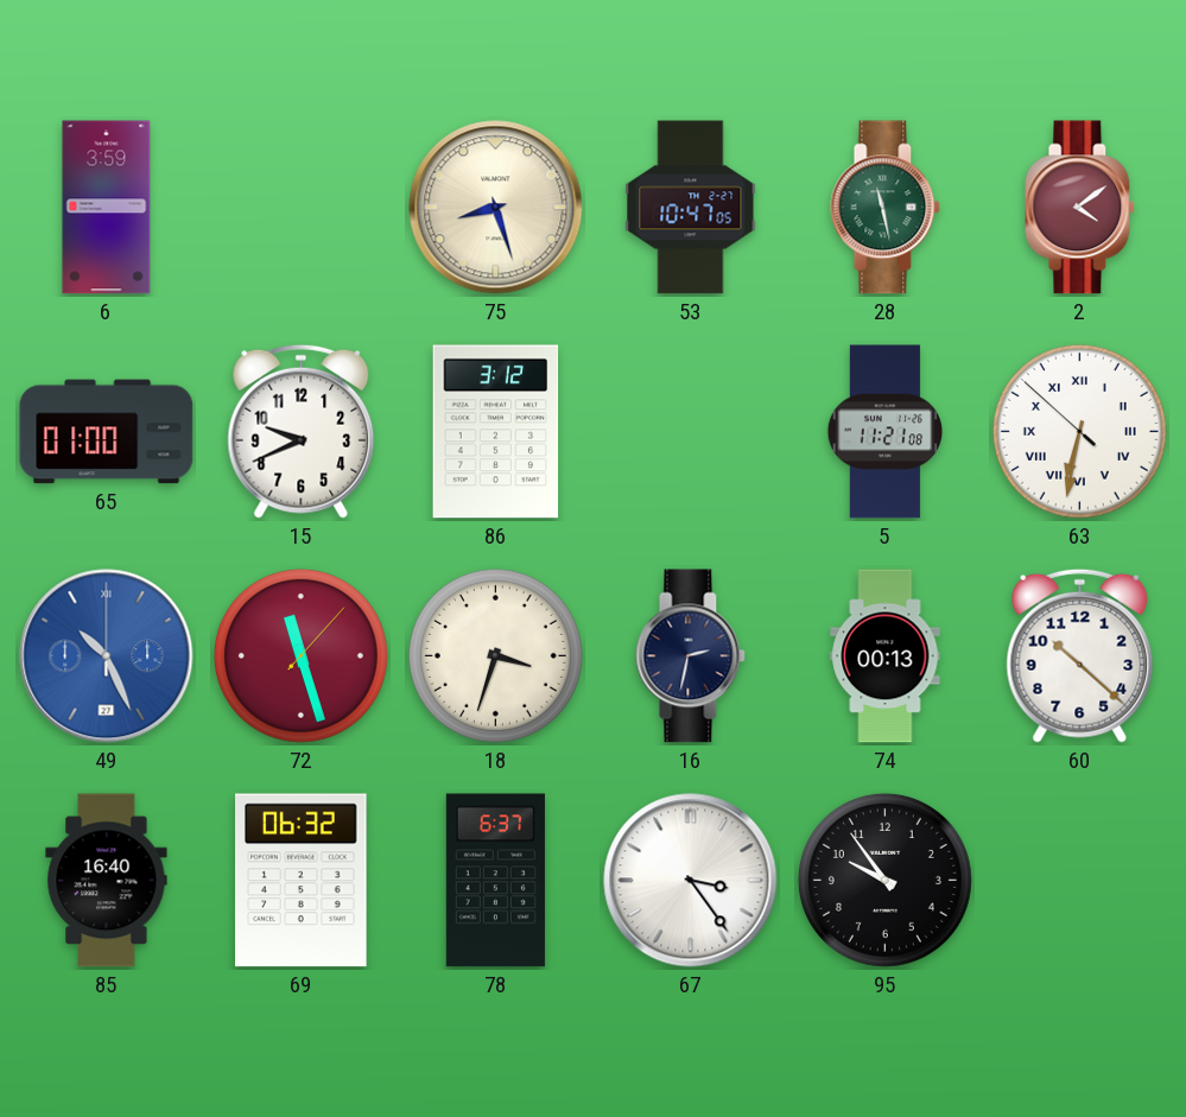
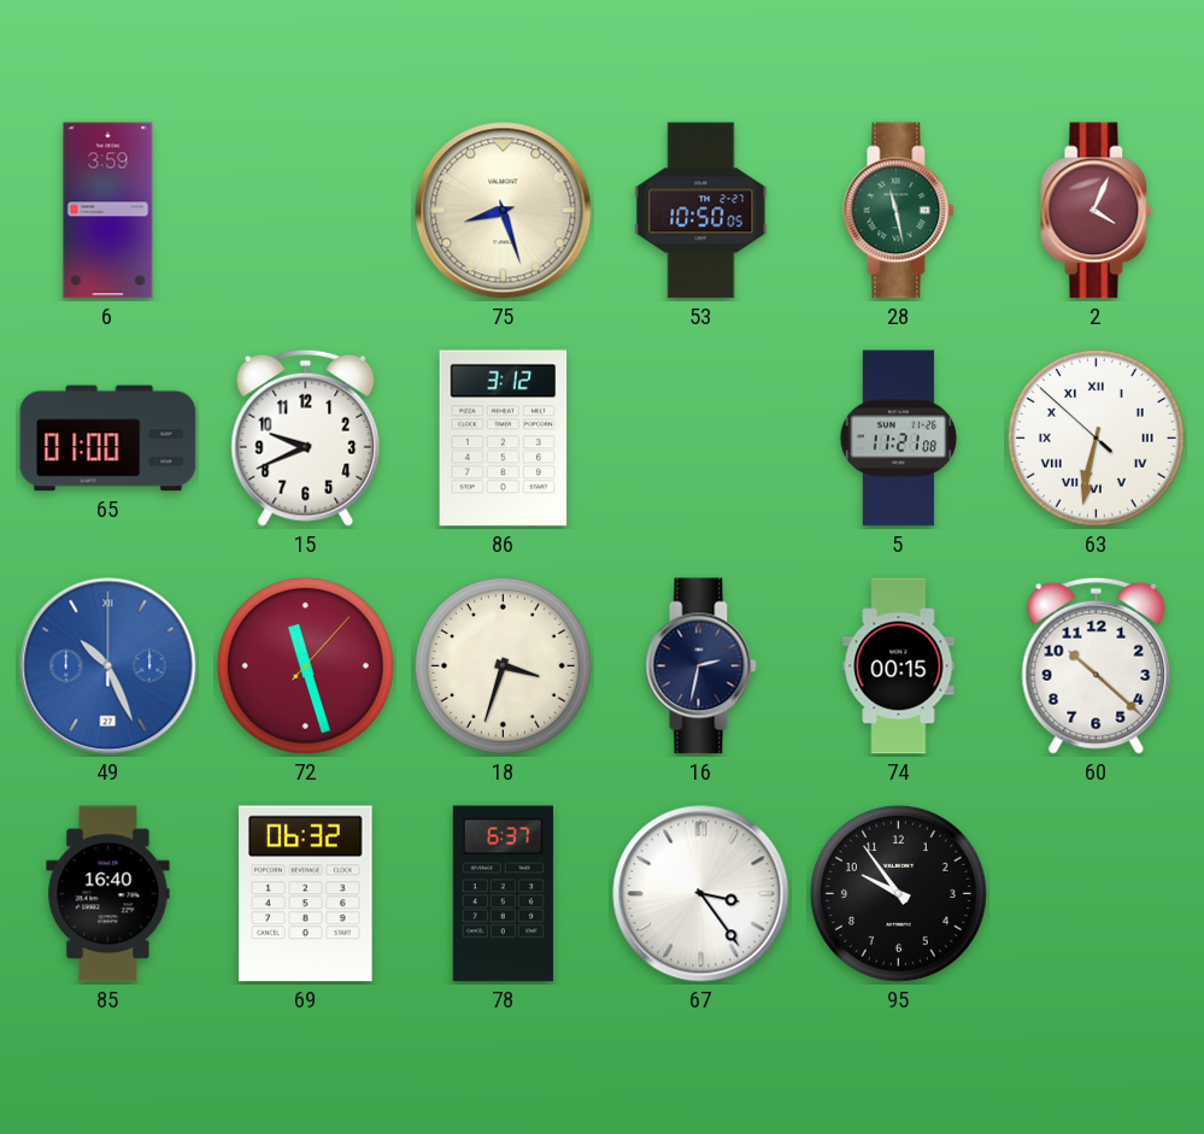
53: 10:47 -> 10:50
2: 4:09 -> 4:04
74: 00:13 -> 00:15
